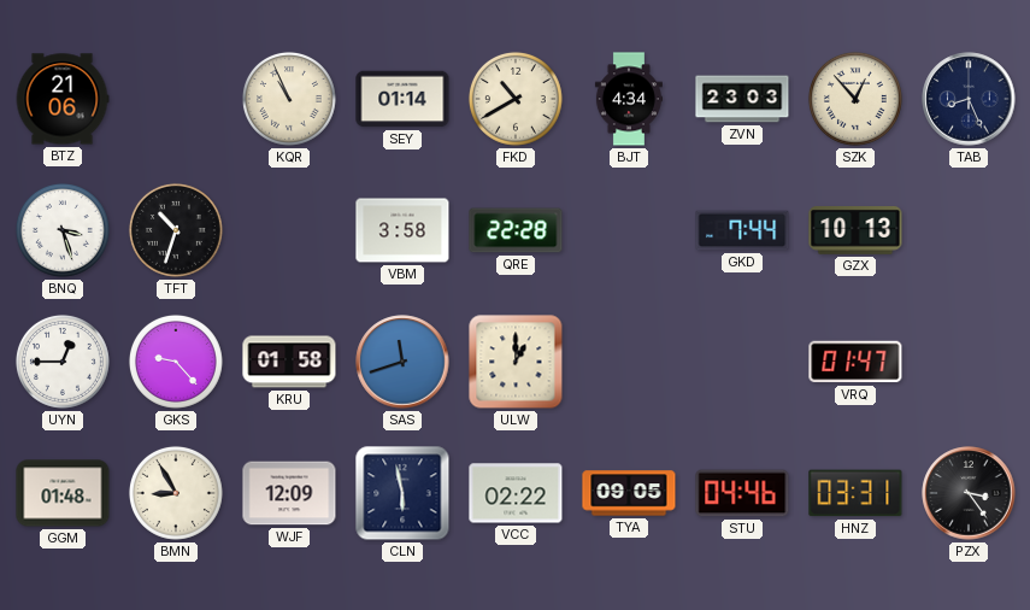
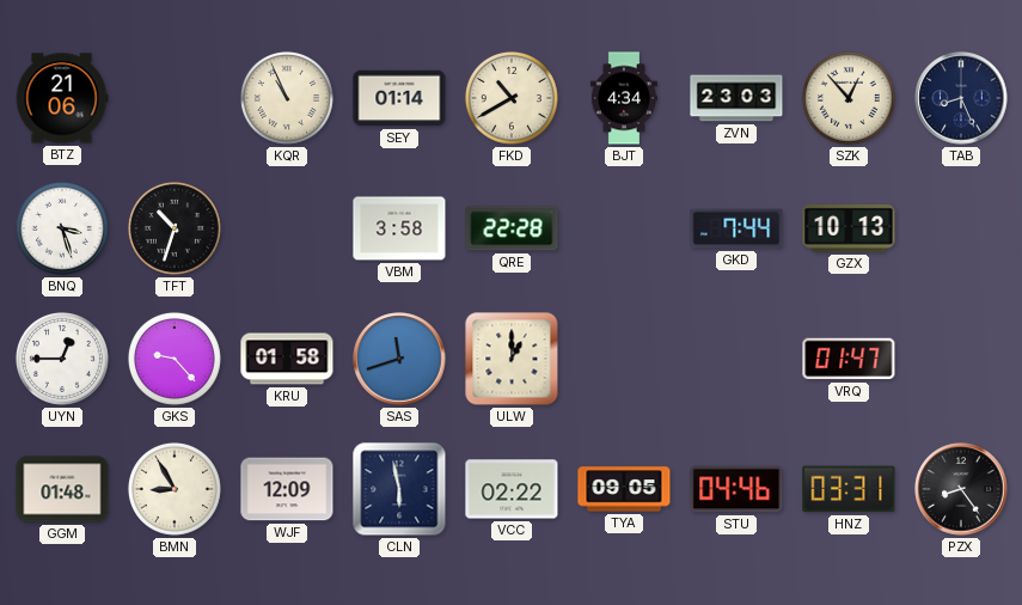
PZX: 3:24 -> 8:24
